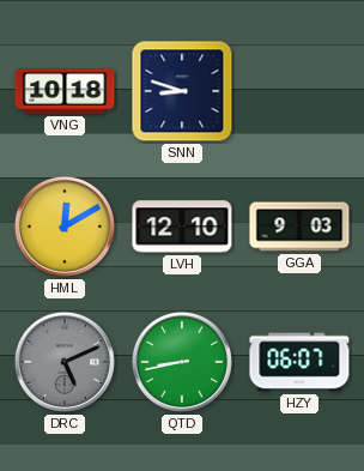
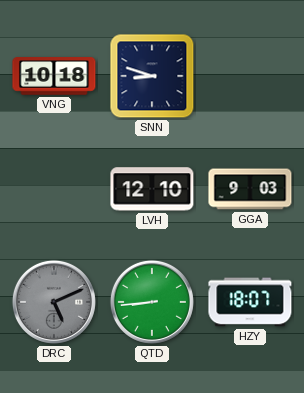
HML: 12:10 -> none
QTD: 8:43 -> 8:44
HZY: 06:07 -> 18:07
